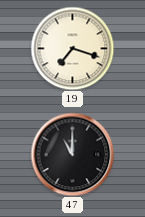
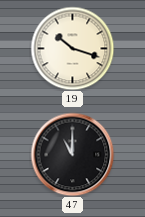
19: 7:18 -> 10:18
